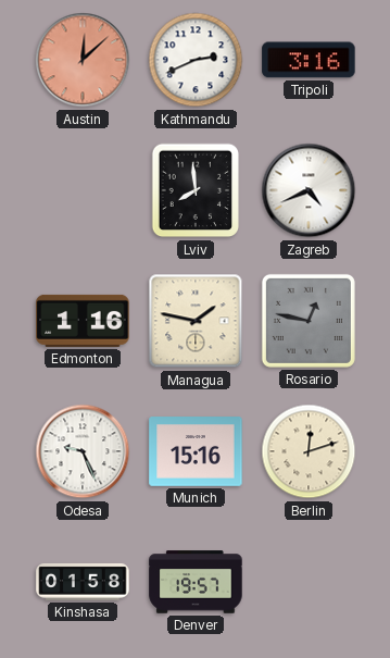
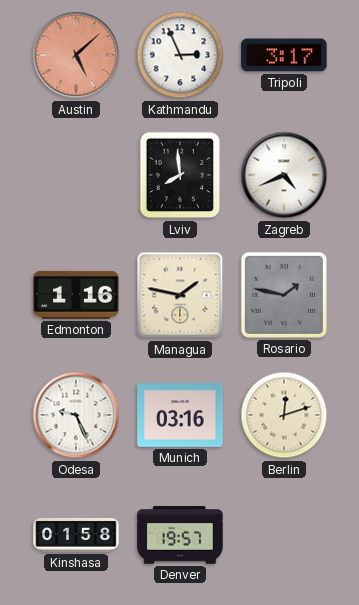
Austin: 12:08 -> 5:08
Kathmandu: 2:41 -> 2:56
Tripoli: 3:16 -> 3:17
Rosario: 12:47 -> 1:47
Munich: 15:16 -> 03:16
